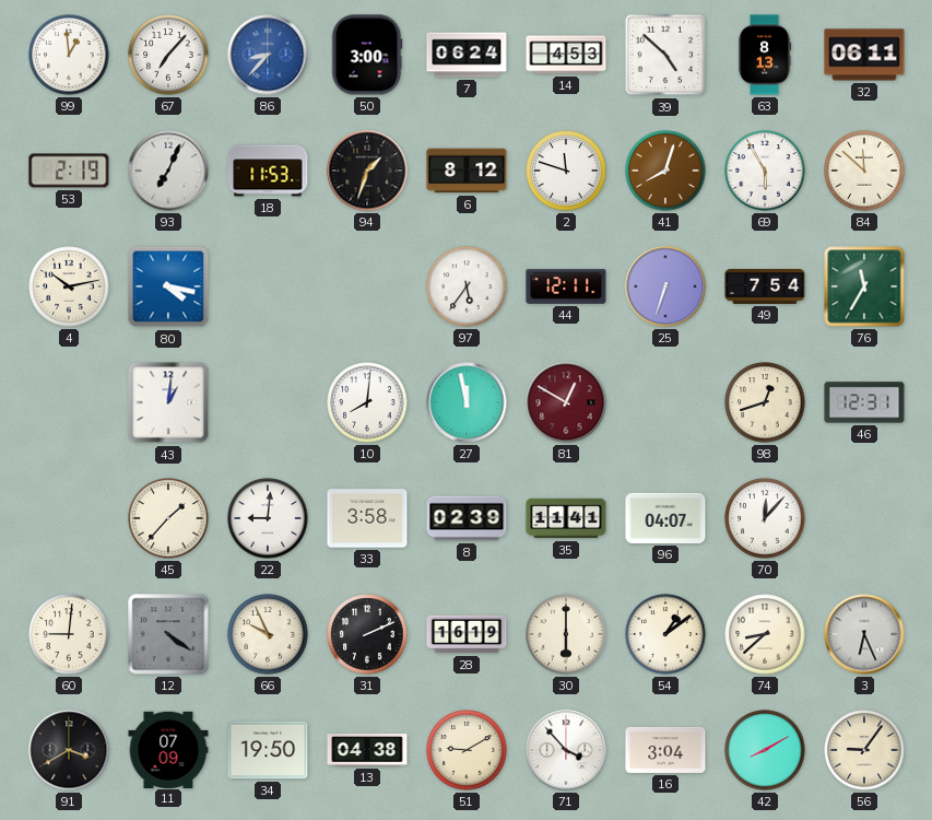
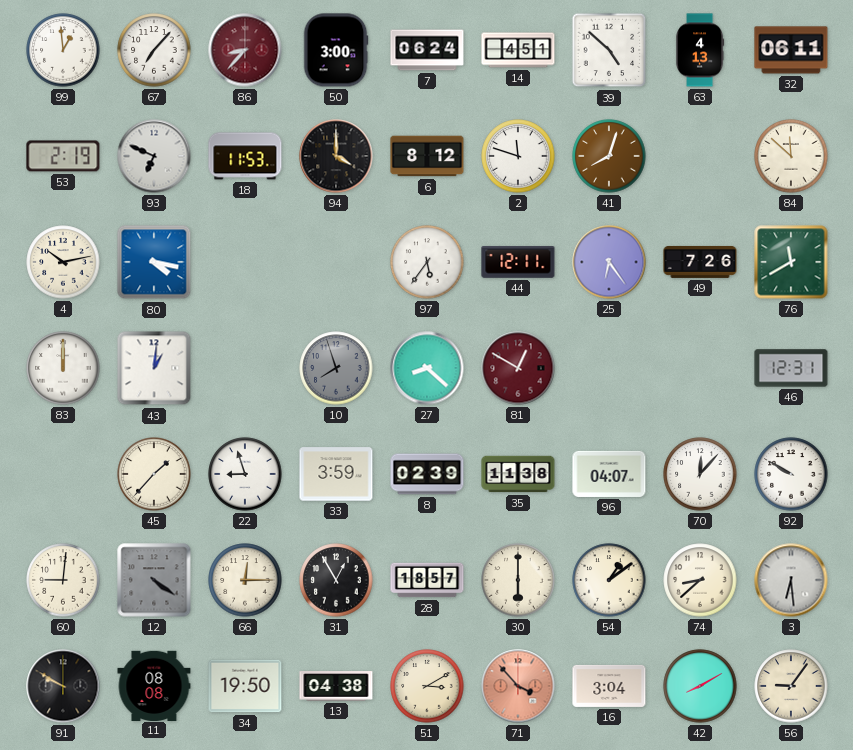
86 dial: blue -> burgundy
14: 4:53 -> 4:51
63: 8:13 -> 4:13
93: 7:04 -> 6:49
94: 1:33 -> 4:00
69: 5:55 -> none
25: 6:33 -> 6:24
49: 7:54 -> 7:26
76: 11:35 -> 11:40
83: none -> 12:00
10: 8:01 -> 7:57
10 dial: white -> grey
27: 11:58 -> 8:22
98: 12:42 -> none
22: 9:01 -> 8:57
33: 3:58 -> 3:59
35: 11:41 -> 11:38
92: none -> 9:50
66: 9:56 -> 12:15
31: 2:11 -> 12:55
28: 16:19 -> 18:57
3: 6:26 -> 6:29
91: 3:40 -> 9:50
11: 07:09 -> 08:08
51: 9:10 -> 3:10
71 dial: white -> salmon
